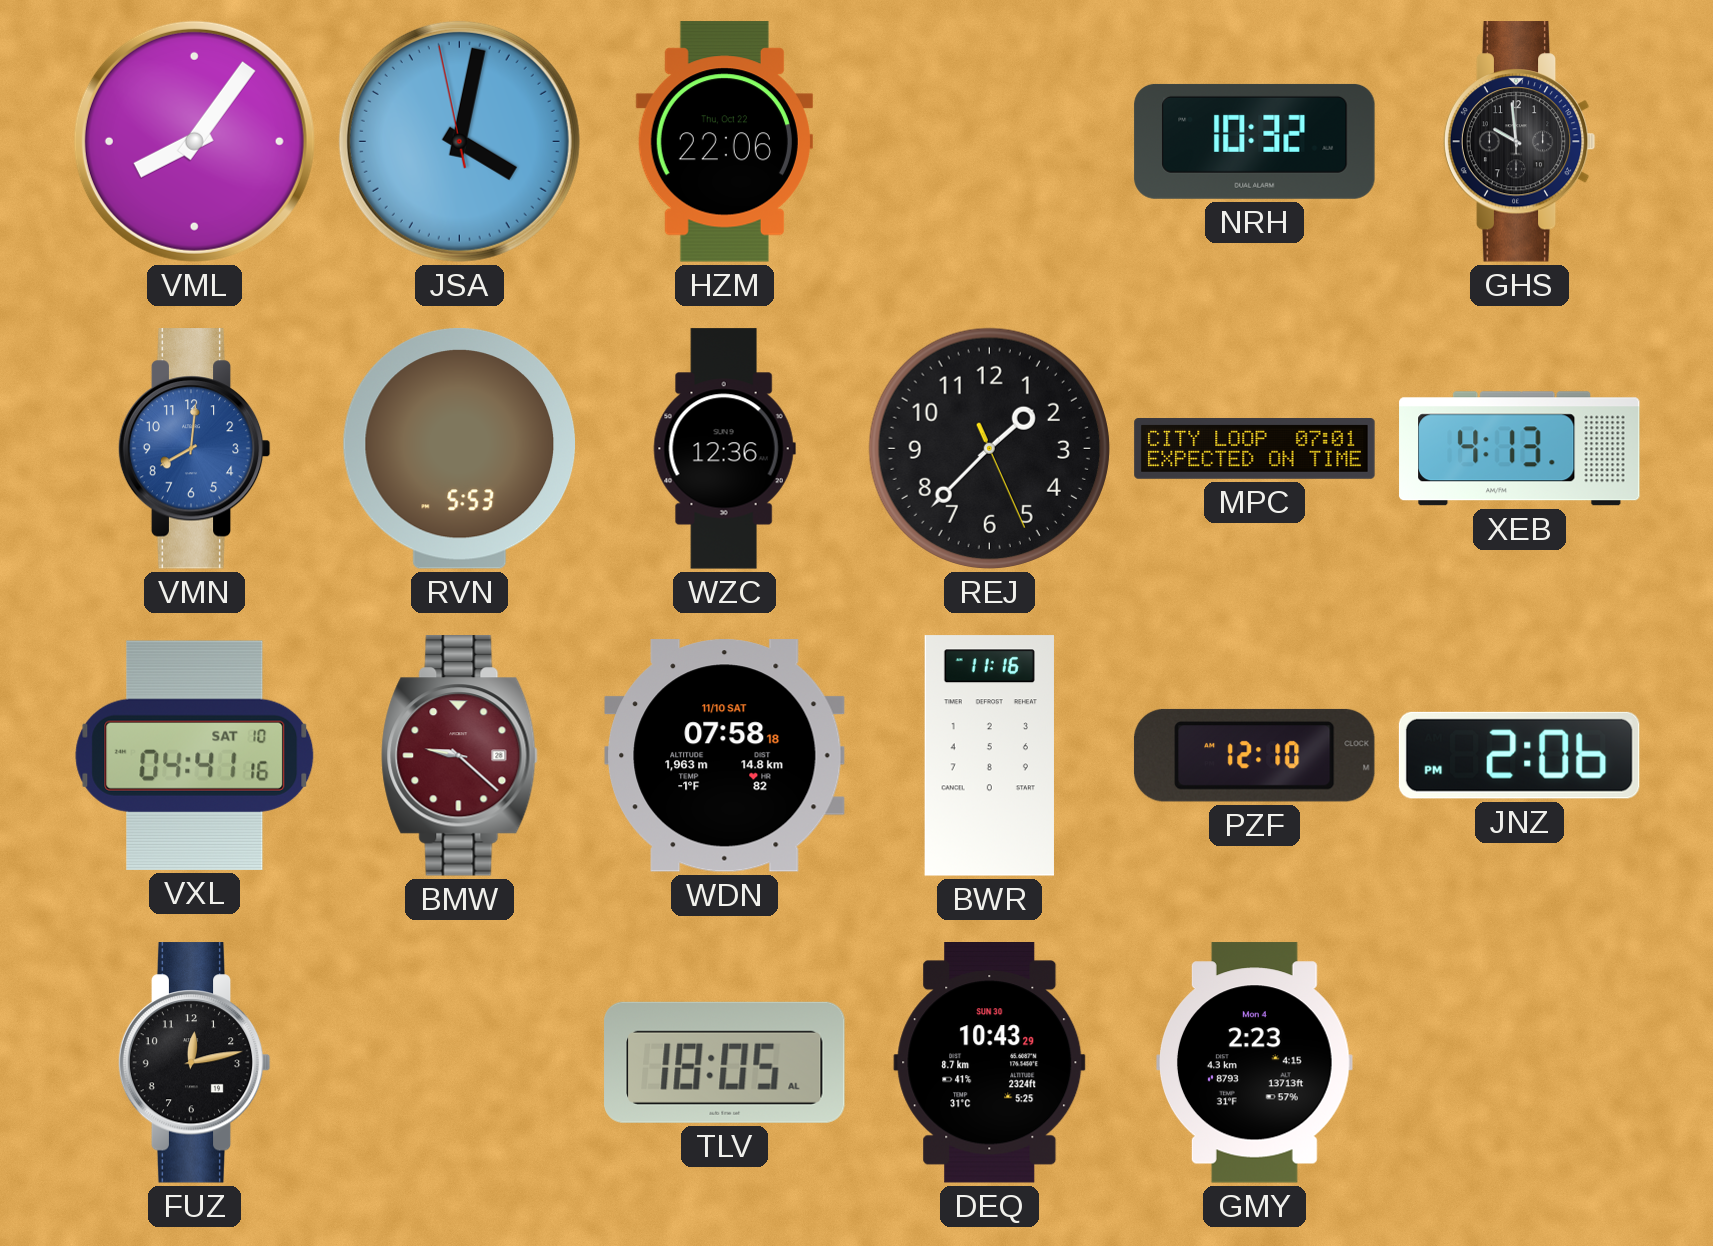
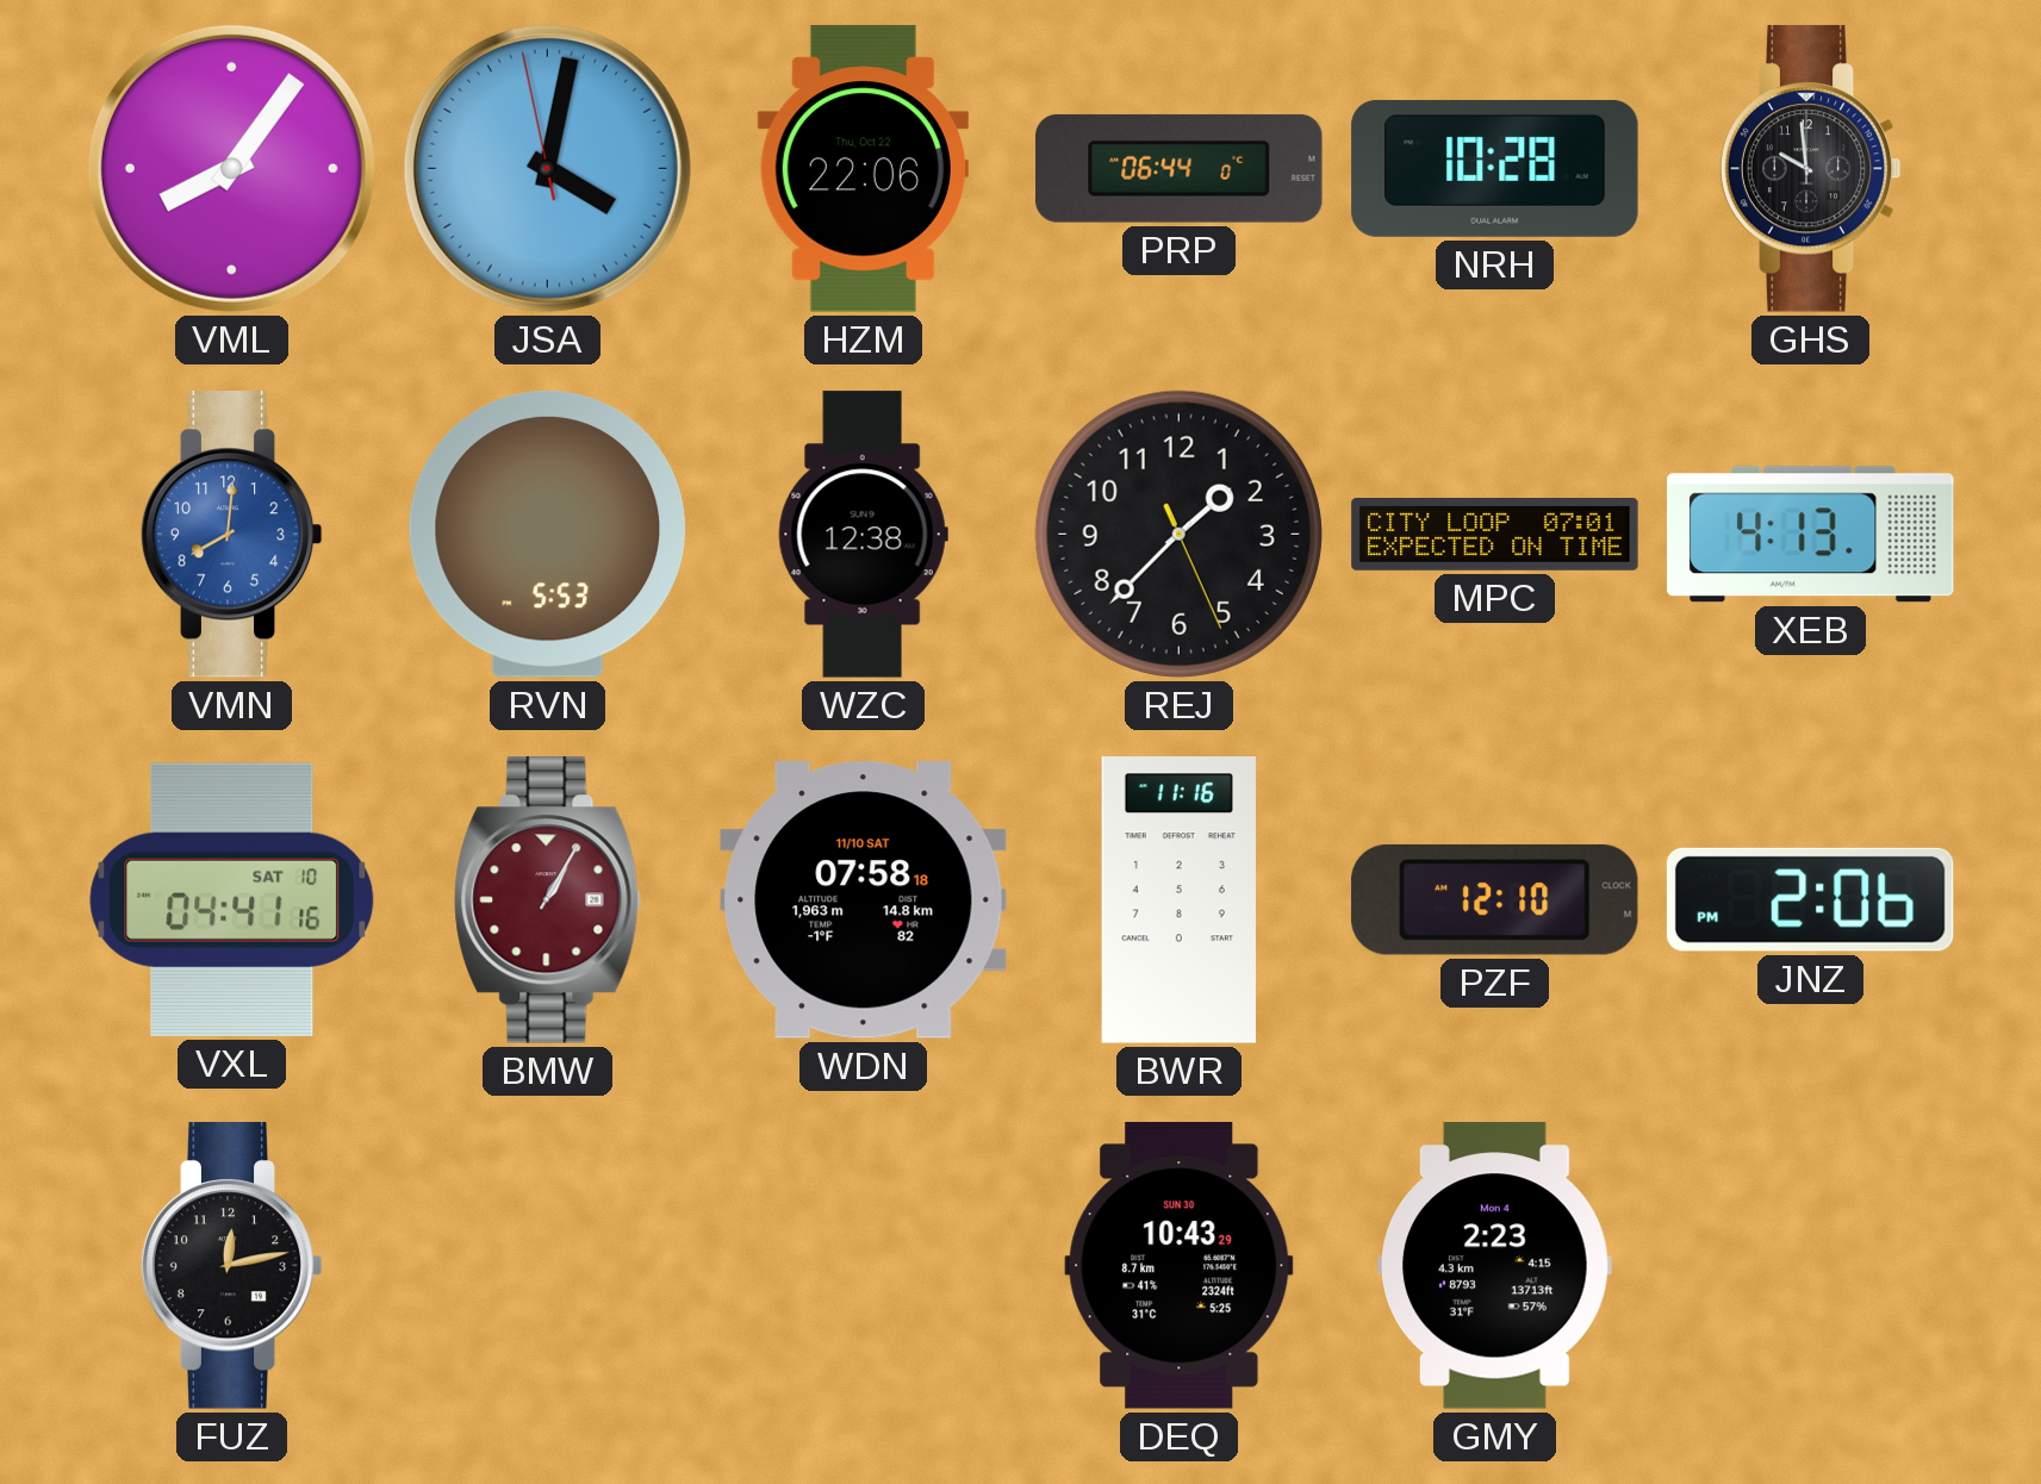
PRP: none -> 06:44
NRH: 10:32 -> 10:28
WZC: 12:36 -> 12:38
BMW: 9:22 -> 1:05
TLV: 18:05 -> none
